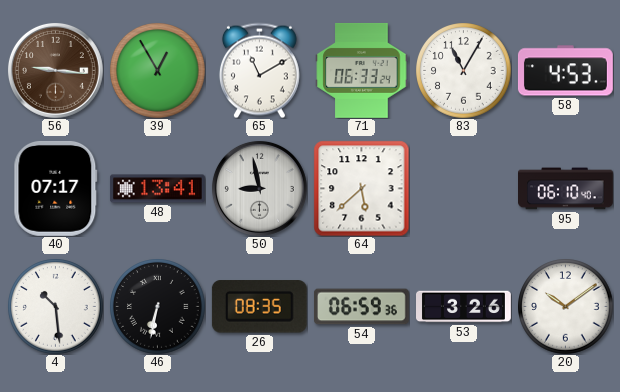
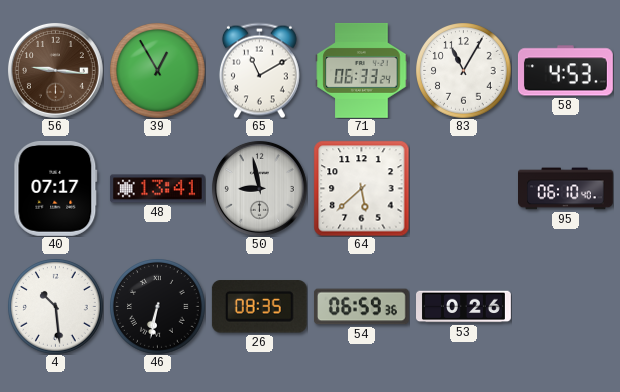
53: 3:26 -> 0:26
20: 10:09 -> none
